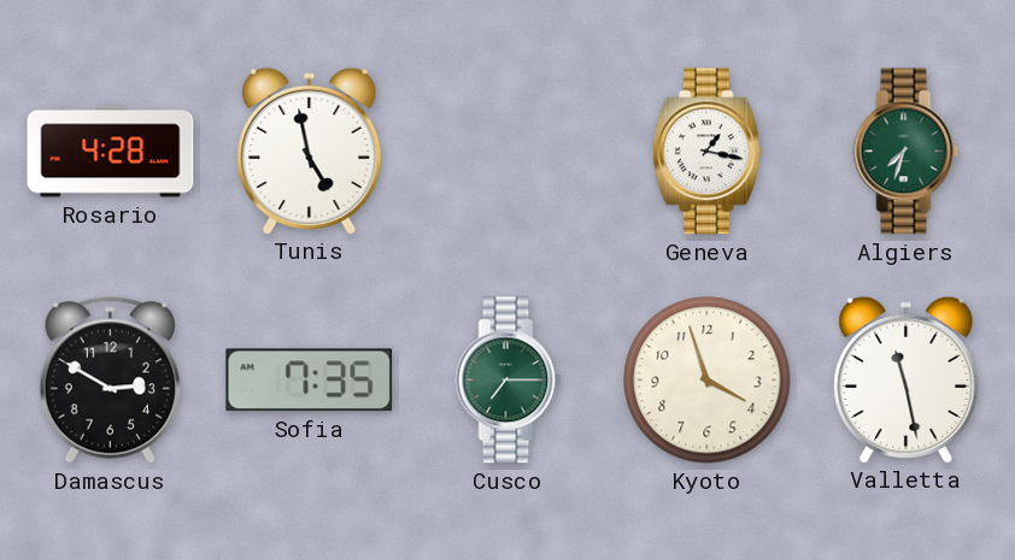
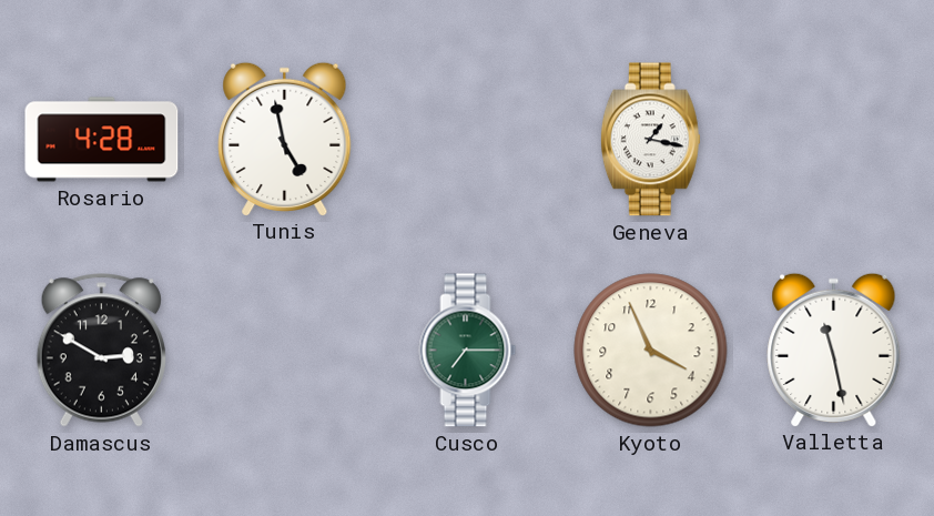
Algiers: 7:33 -> none
Sofia: 7:35 -> none
Kyoto: 3:57 -> 3:56
